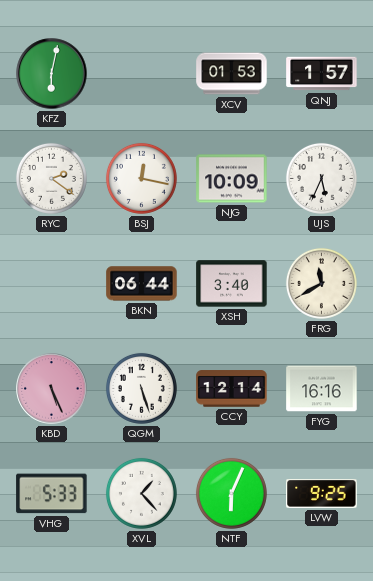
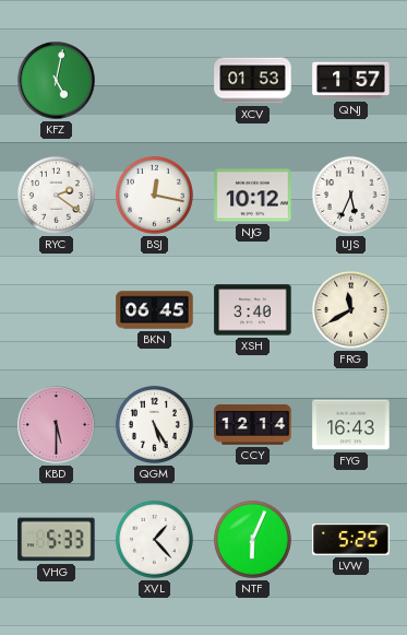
KFZ: 6:02 -> 5:02
NJG: 10:09 -> 10:12
BKN: 06:44 -> 06:45
KBD: 5:26 -> 5:30
QGM: 5:27 -> 5:25
FYG: 16:16 -> 16:43
LVW: 9:25 -> 5:25
